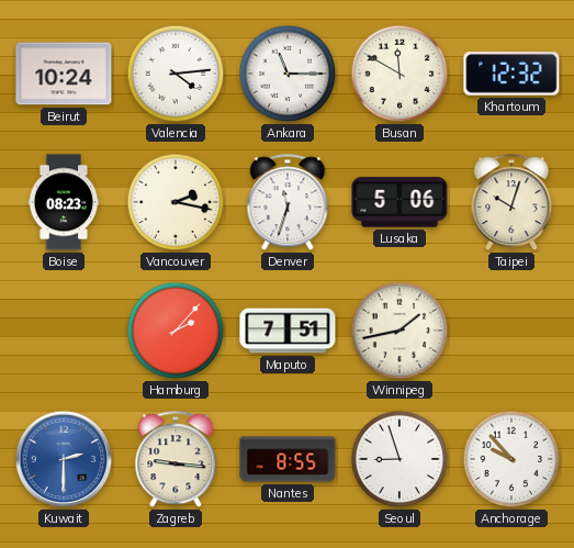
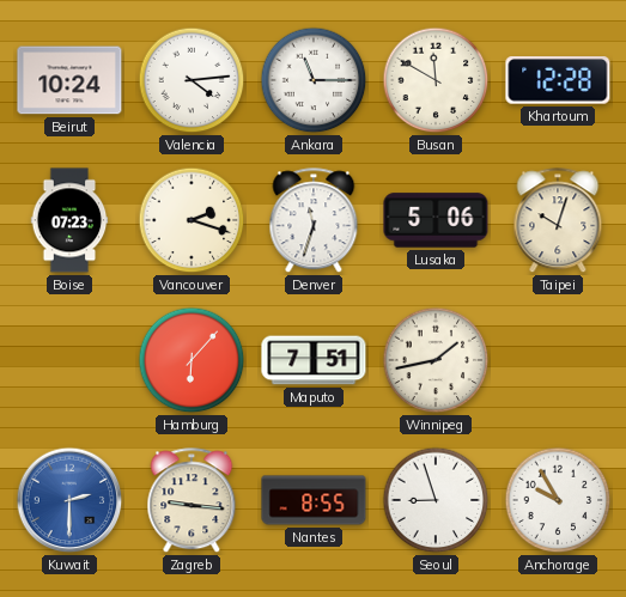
Khartoum: 12:32 -> 12:28
Boise: 08:23 -> 07:23
Vancouver: 2:17 -> 2:18
Hamburg: 2:07 -> 6:07
Anchorage: 9:53 -> 9:55
